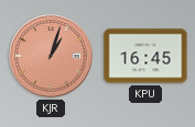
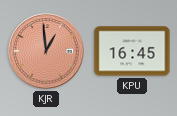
KJR: 1:03 -> 12:59
